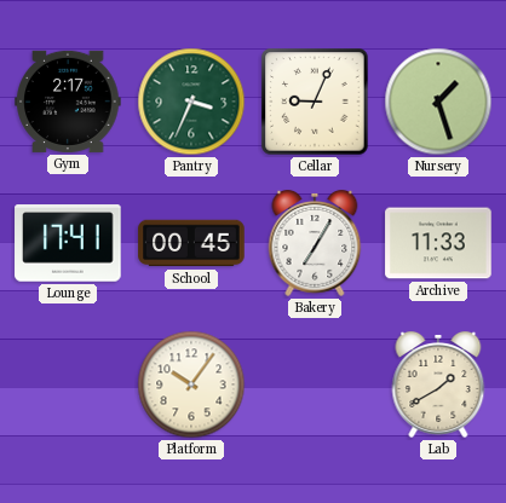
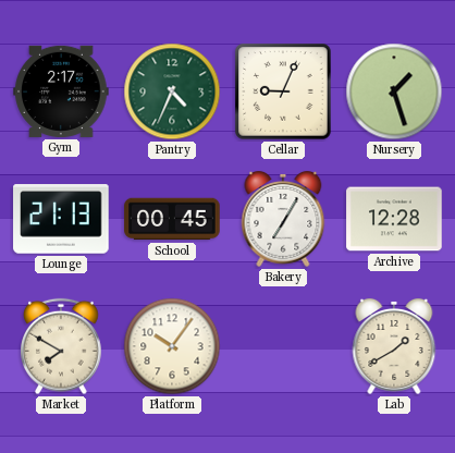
Pantry: 3:34 -> 4:34
Lounge: 17:41 -> 21:13
Archive: 11:33 -> 12:28
Market: none -> 7:50
